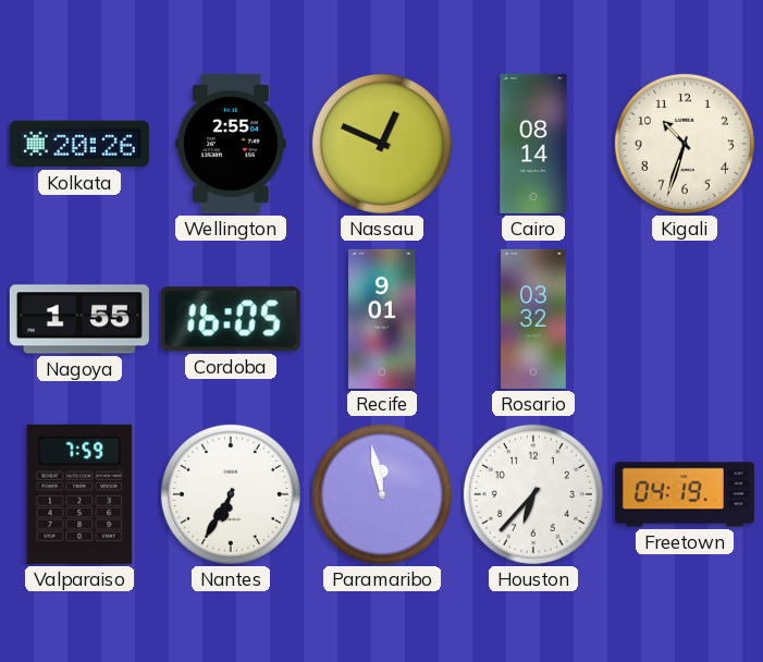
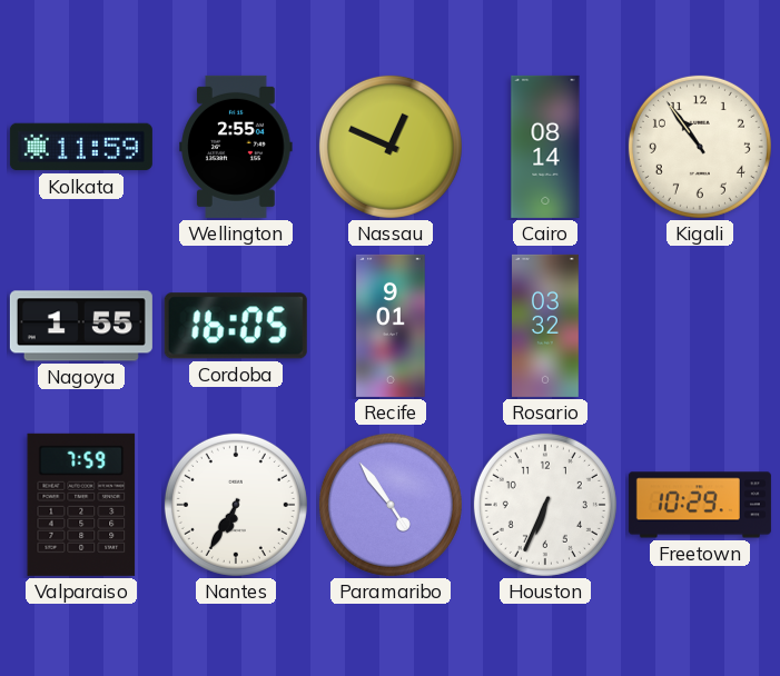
Kolkata: 20:26 -> 11:59
Kigali: 10:33 -> 10:54
Paramaribo: 11:58 -> 4:54
Houston: 6:37 -> 6:34
Freetown: 04:19 -> 10:29
